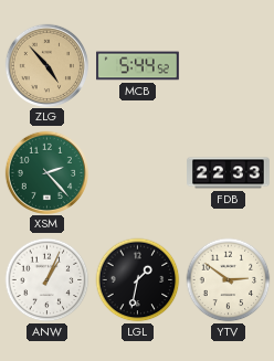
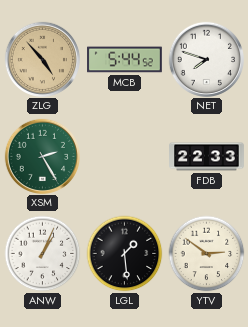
NET: none -> 7:48
XSM: 2:23 -> 2:25
LGL: 1:32 -> 1:29
